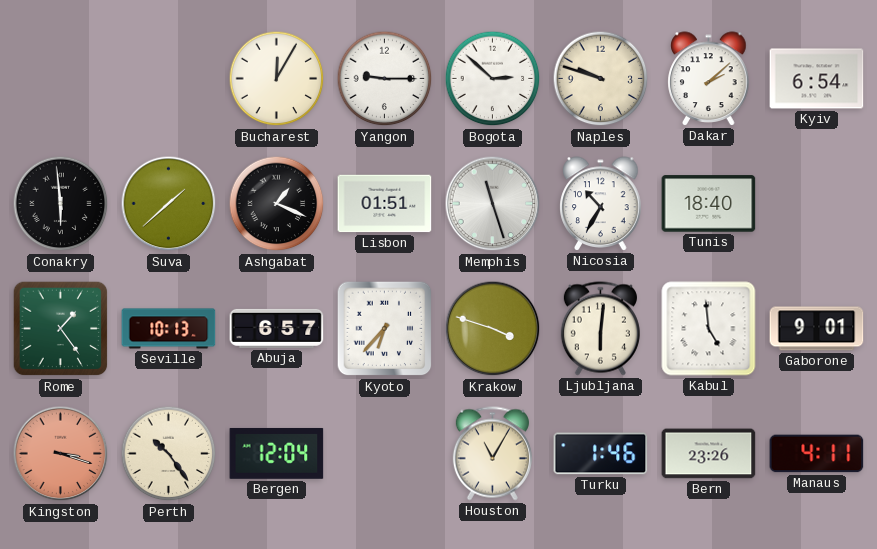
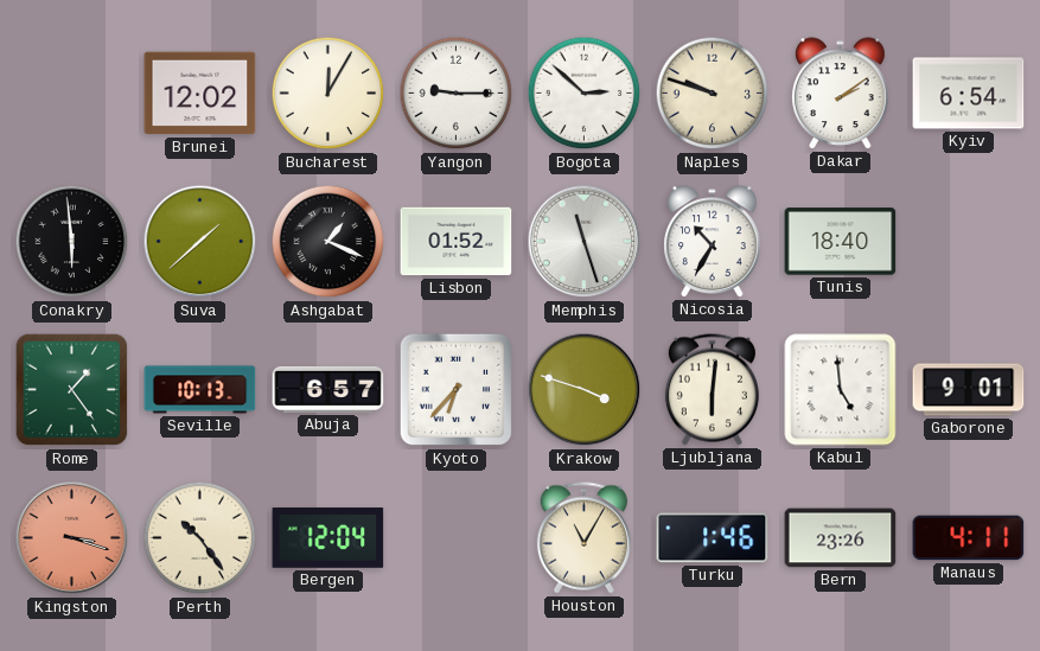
Brunei: none -> 12:02
Dakar: 2:08 -> 2:09
Lisbon: 01:51 -> 01:52
